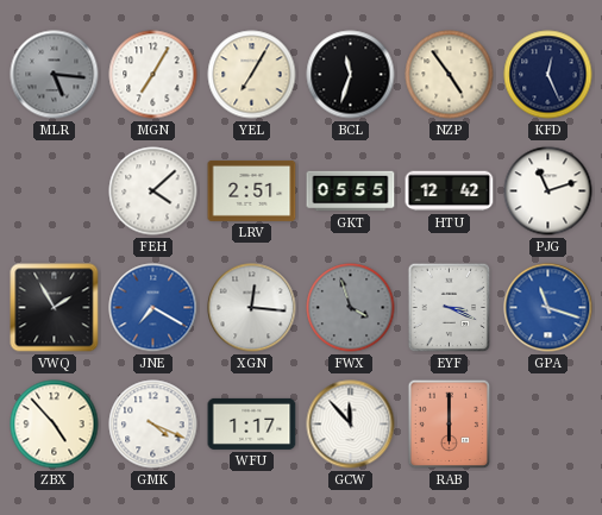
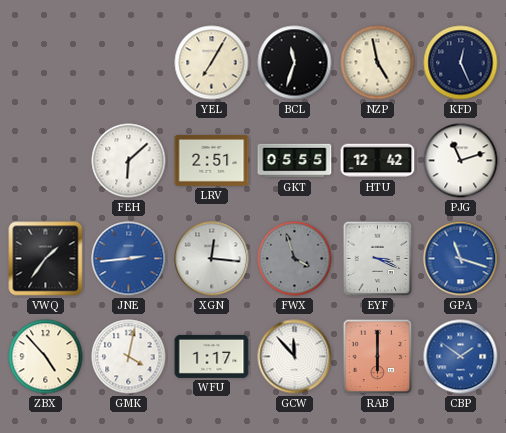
MLR: 5:16 -> none
MGN: 7:05 -> none
NZP: 4:54 -> 4:58
FEH: 4:08 -> 6:08
VWQ: 1:55 -> 1:36
JNE: 7:20 -> 2:44
GMK: 4:19 -> 4:02
CBP: none -> 1:51
